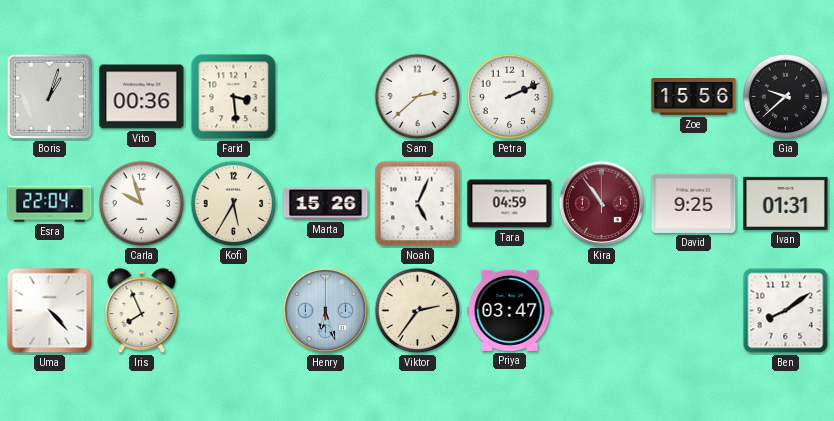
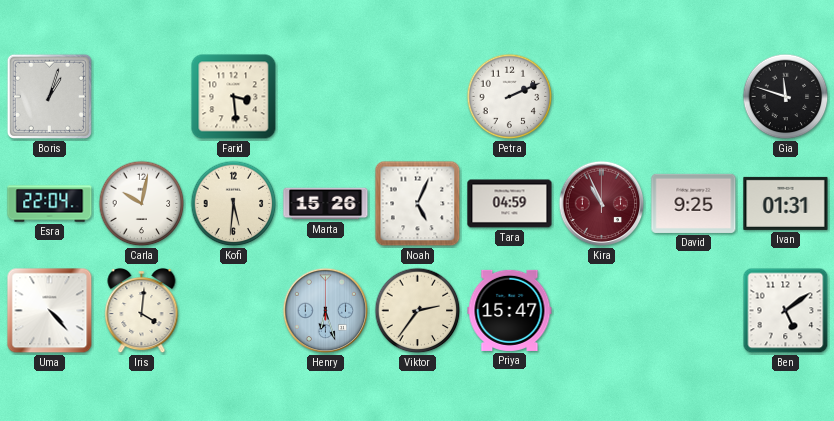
Vito: 00:36 -> none
Sam: 2:38 -> none
Zoe: 15:56 -> none
Gia: 9:38 -> 11:48
Carla: 9:57 -> 10:02
Kofi: 5:35 -> 5:31
Kira: 10:54 -> 10:56
Iris: 7:56 -> 4:01
Priya: 03:47 -> 15:47
Ben: 8:09 -> 5:09
